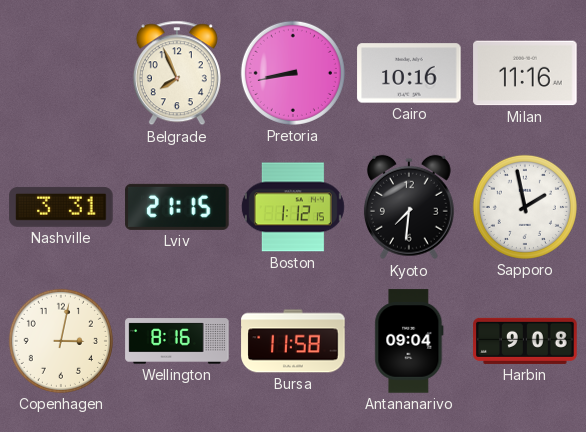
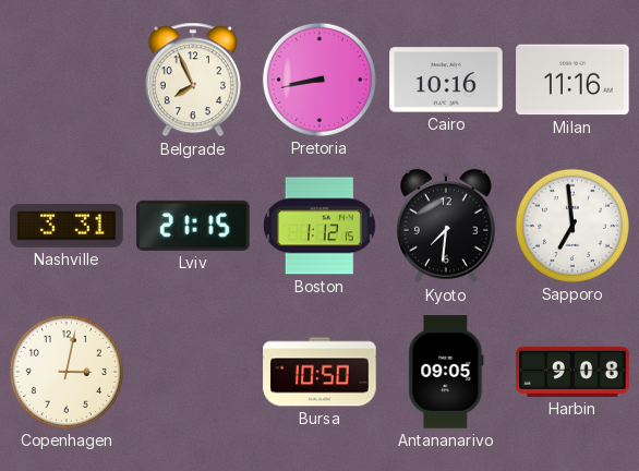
Sapporo: 1:58 -> 6:59
Wellington: 8:16 -> none
Bursa: 11:58 -> 10:50
Antananarivo: 09:04 -> 09:05
